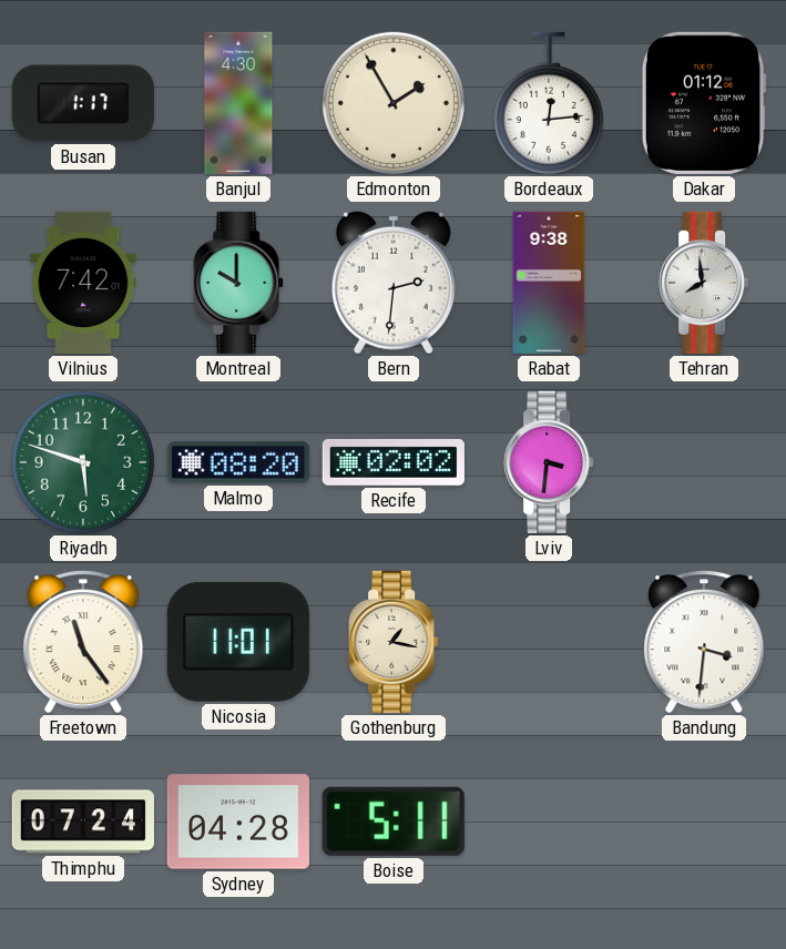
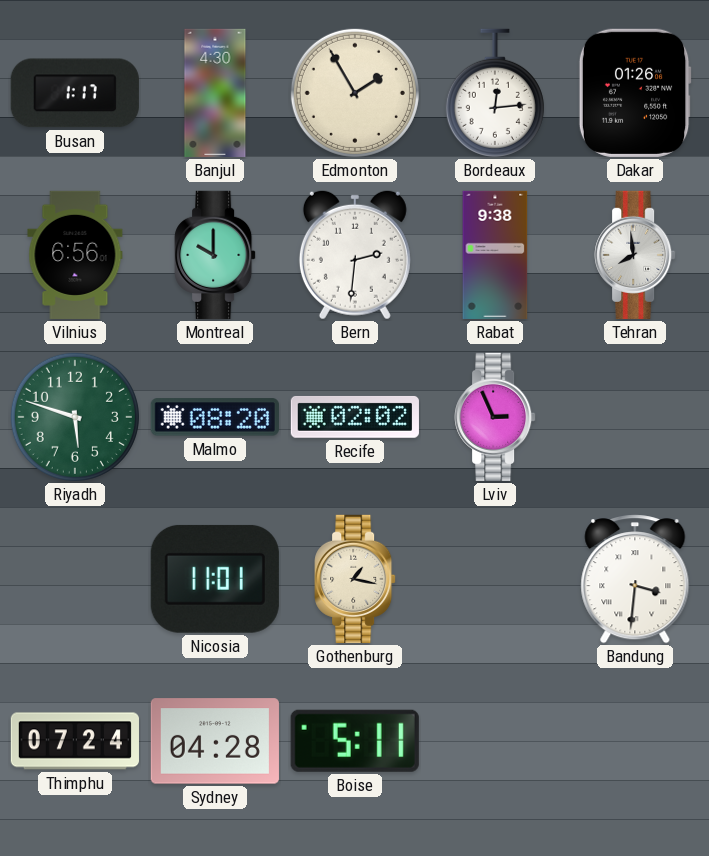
Dakar: 01:12 -> 01:26
Vilnius: 7:42 -> 6:56
Lviv: 3:31 -> 2:56
Freetown: 11:24 -> none
